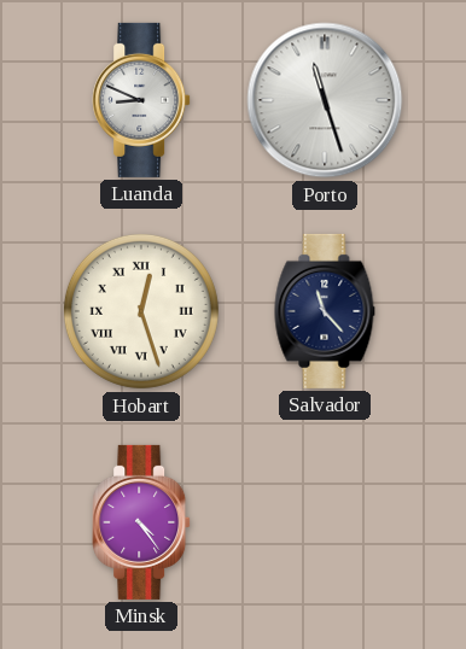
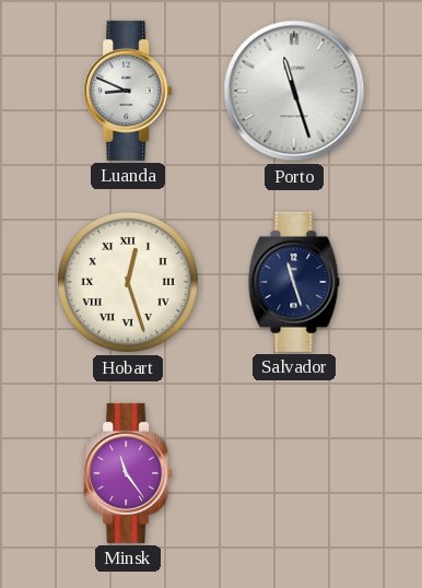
Salvador: 11:23 -> 11:27
Minsk: 4:24 -> 11:24
